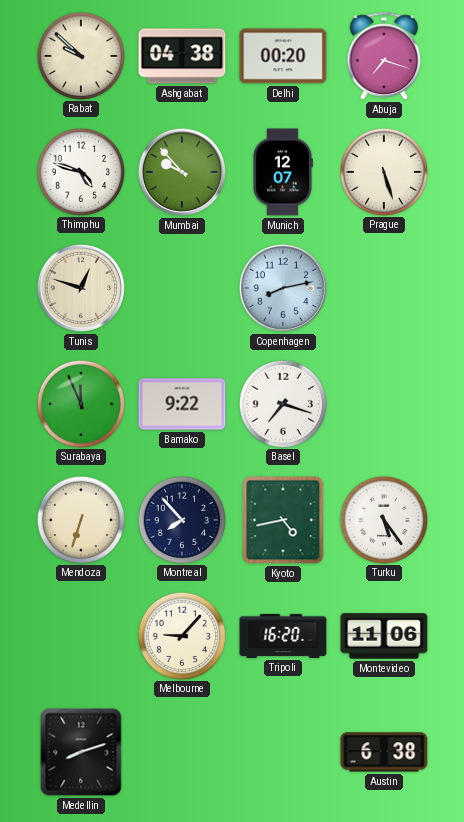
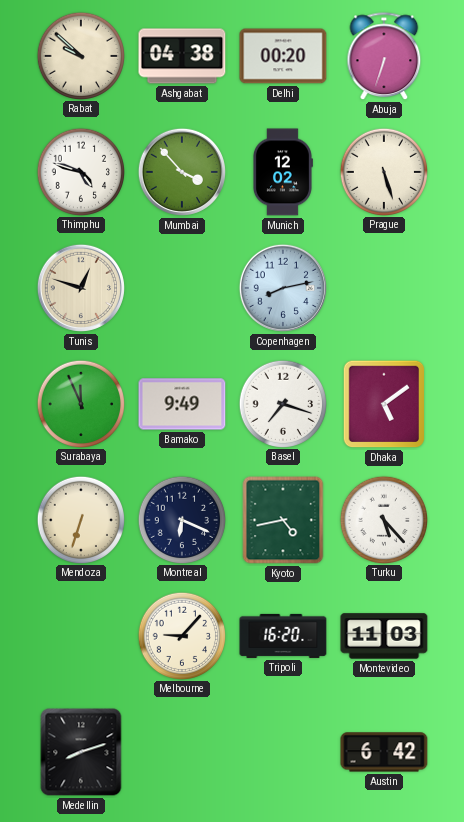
Abuja: 7:18 -> 6:33
Mumbai: 9:53 -> 3:53
Munich: 12:07 -> 12:02
Bamako: 9:22 -> 9:49
Dhaka: none -> 5:09
Montreal: 7:53 -> 6:19
Turku: 5:24 -> 5:23
Montevideo: 11:06 -> 11:03
Austin: 6:38 -> 6:42
